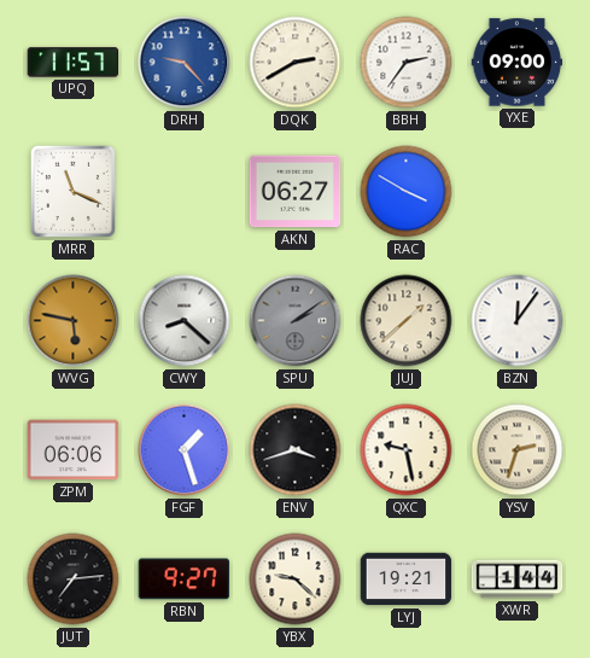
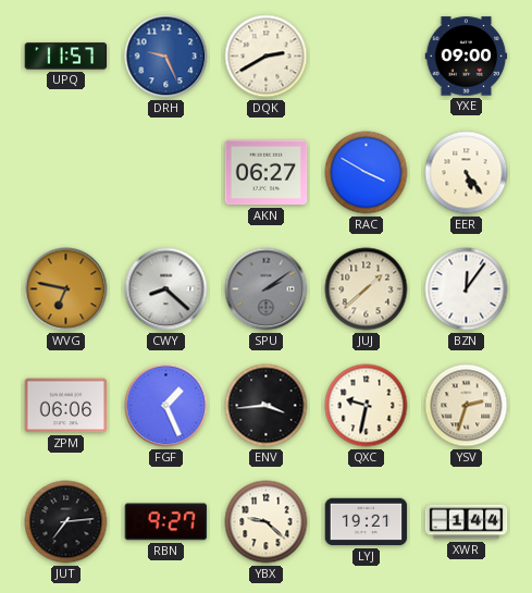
DRH: 9:23 -> 9:26
BBH: 2:36 -> none
MRR: 11:19 -> none
EER: none -> 5:24
WVG: 5:47 -> 6:47
FGF: 1:27 -> 1:26
ENV: 3:42 -> 3:44
QXC: 9:28 -> 9:32
